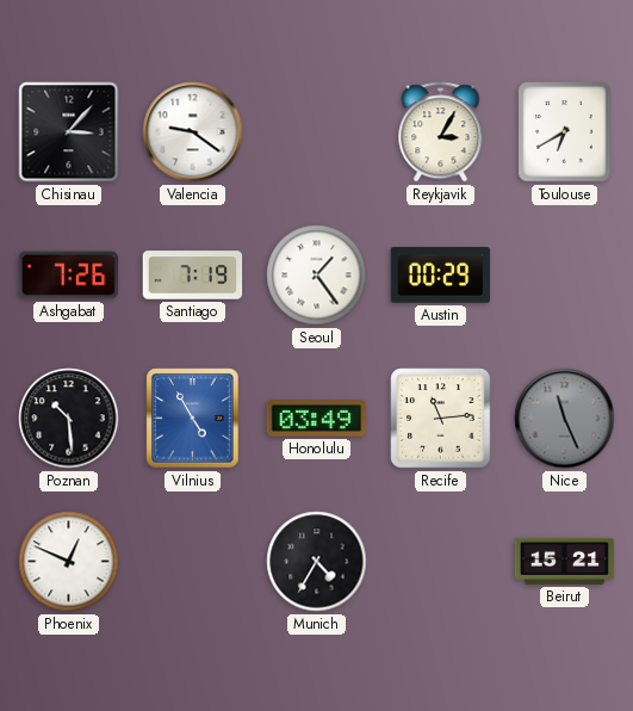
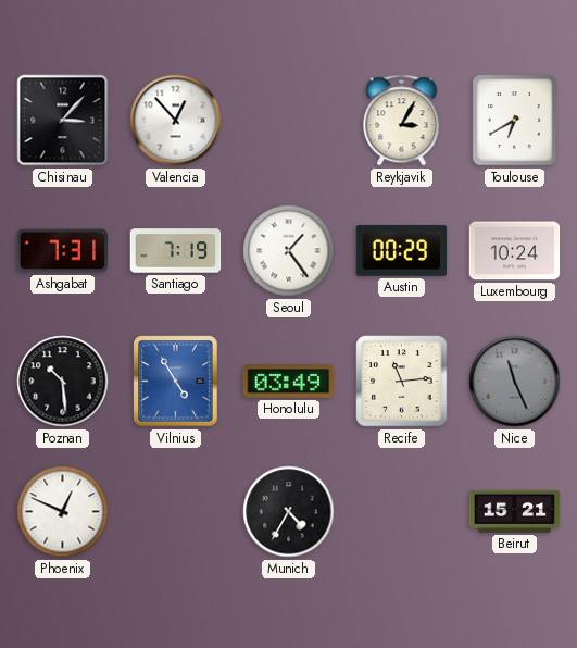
Valencia: 9:21 -> 12:53
Ashgabat: 7:26 -> 7:31
Luxembourg: none -> 10:24
